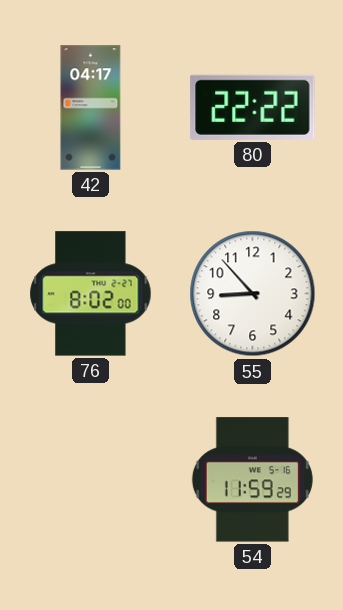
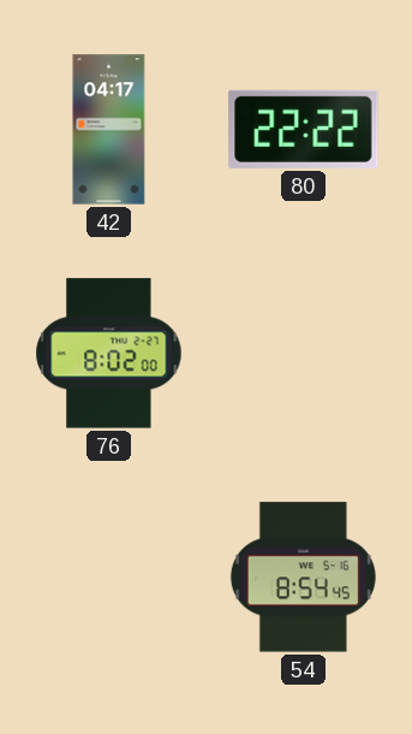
55: 8:53 -> none
54: 11:59 -> 8:54
